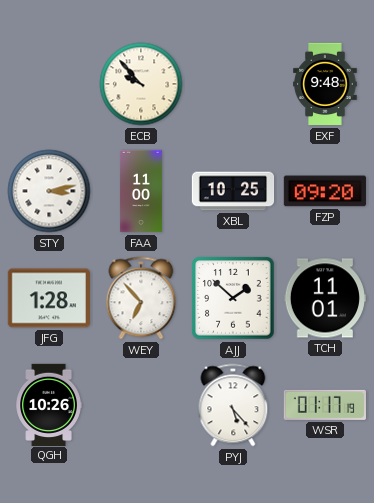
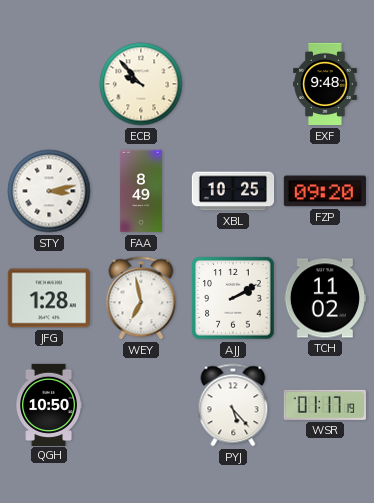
FAA: 11:00 -> 8:49
WEY: 6:53 -> 6:58
AJJ: 1:52 -> 2:10
TCH: 11:01 -> 11:02
QGH: 10:26 -> 10:50
